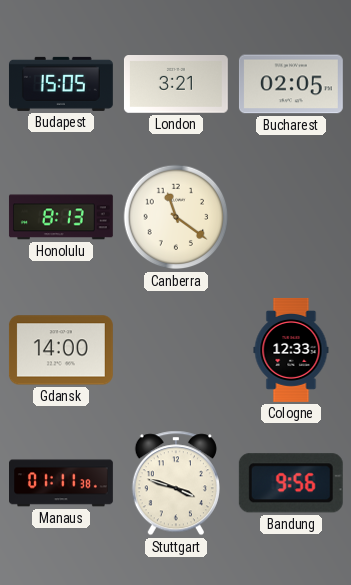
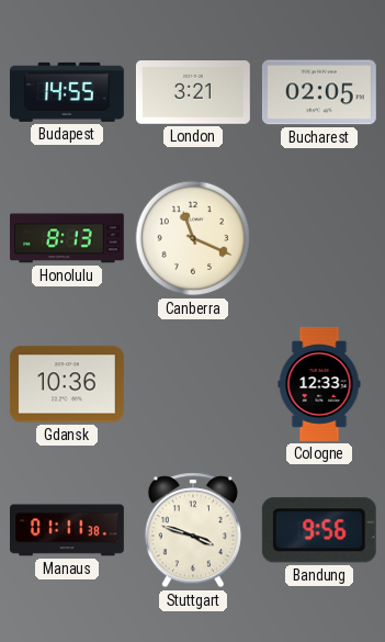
Budapest: 15:05 -> 14:55
Canberra: 11:21 -> 11:19
Gdansk: 14:00 -> 10:36
